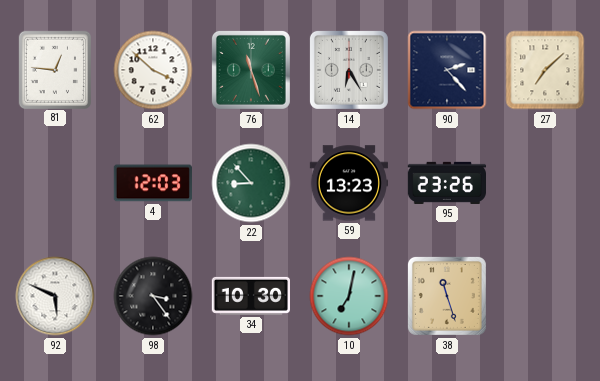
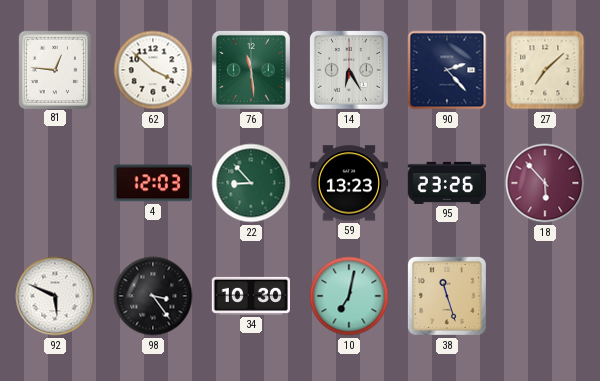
76: 11:27 -> 11:29
18: none -> 5:53
